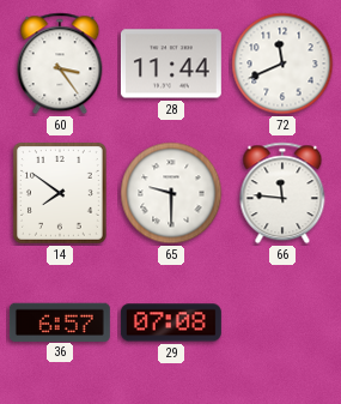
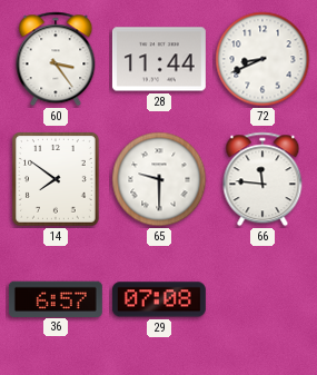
72: 11:41 -> 8:41
